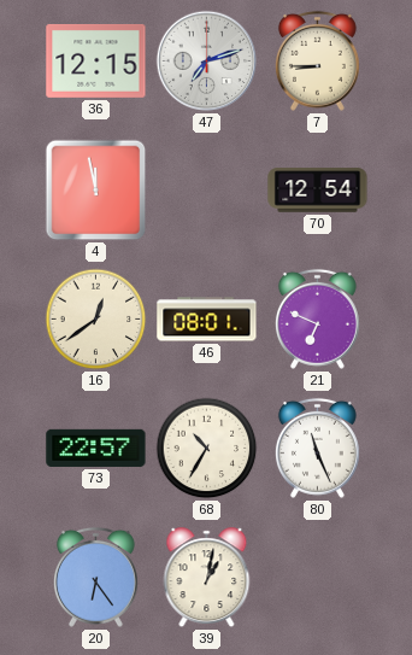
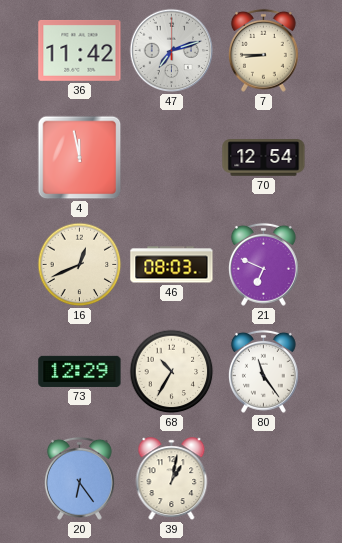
36: 12:15 -> 11:42
16: 12:39 -> 12:41
46: 08:01 -> 08:03
73: 22:57 -> 12:29
80: 11:26 -> 11:24
